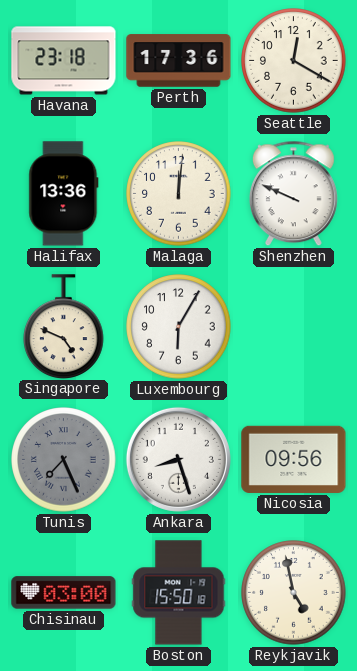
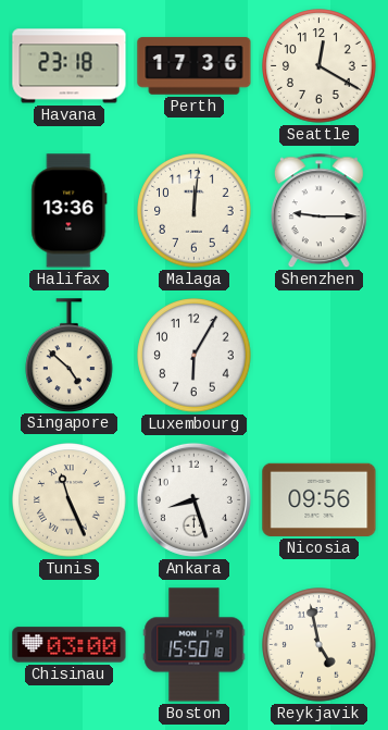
Shenzhen: 9:49 -> 9:15
Singapore: 4:49 -> 4:52
Tunis: 7:26 -> 11:26
Tunis dial: grey -> cream
